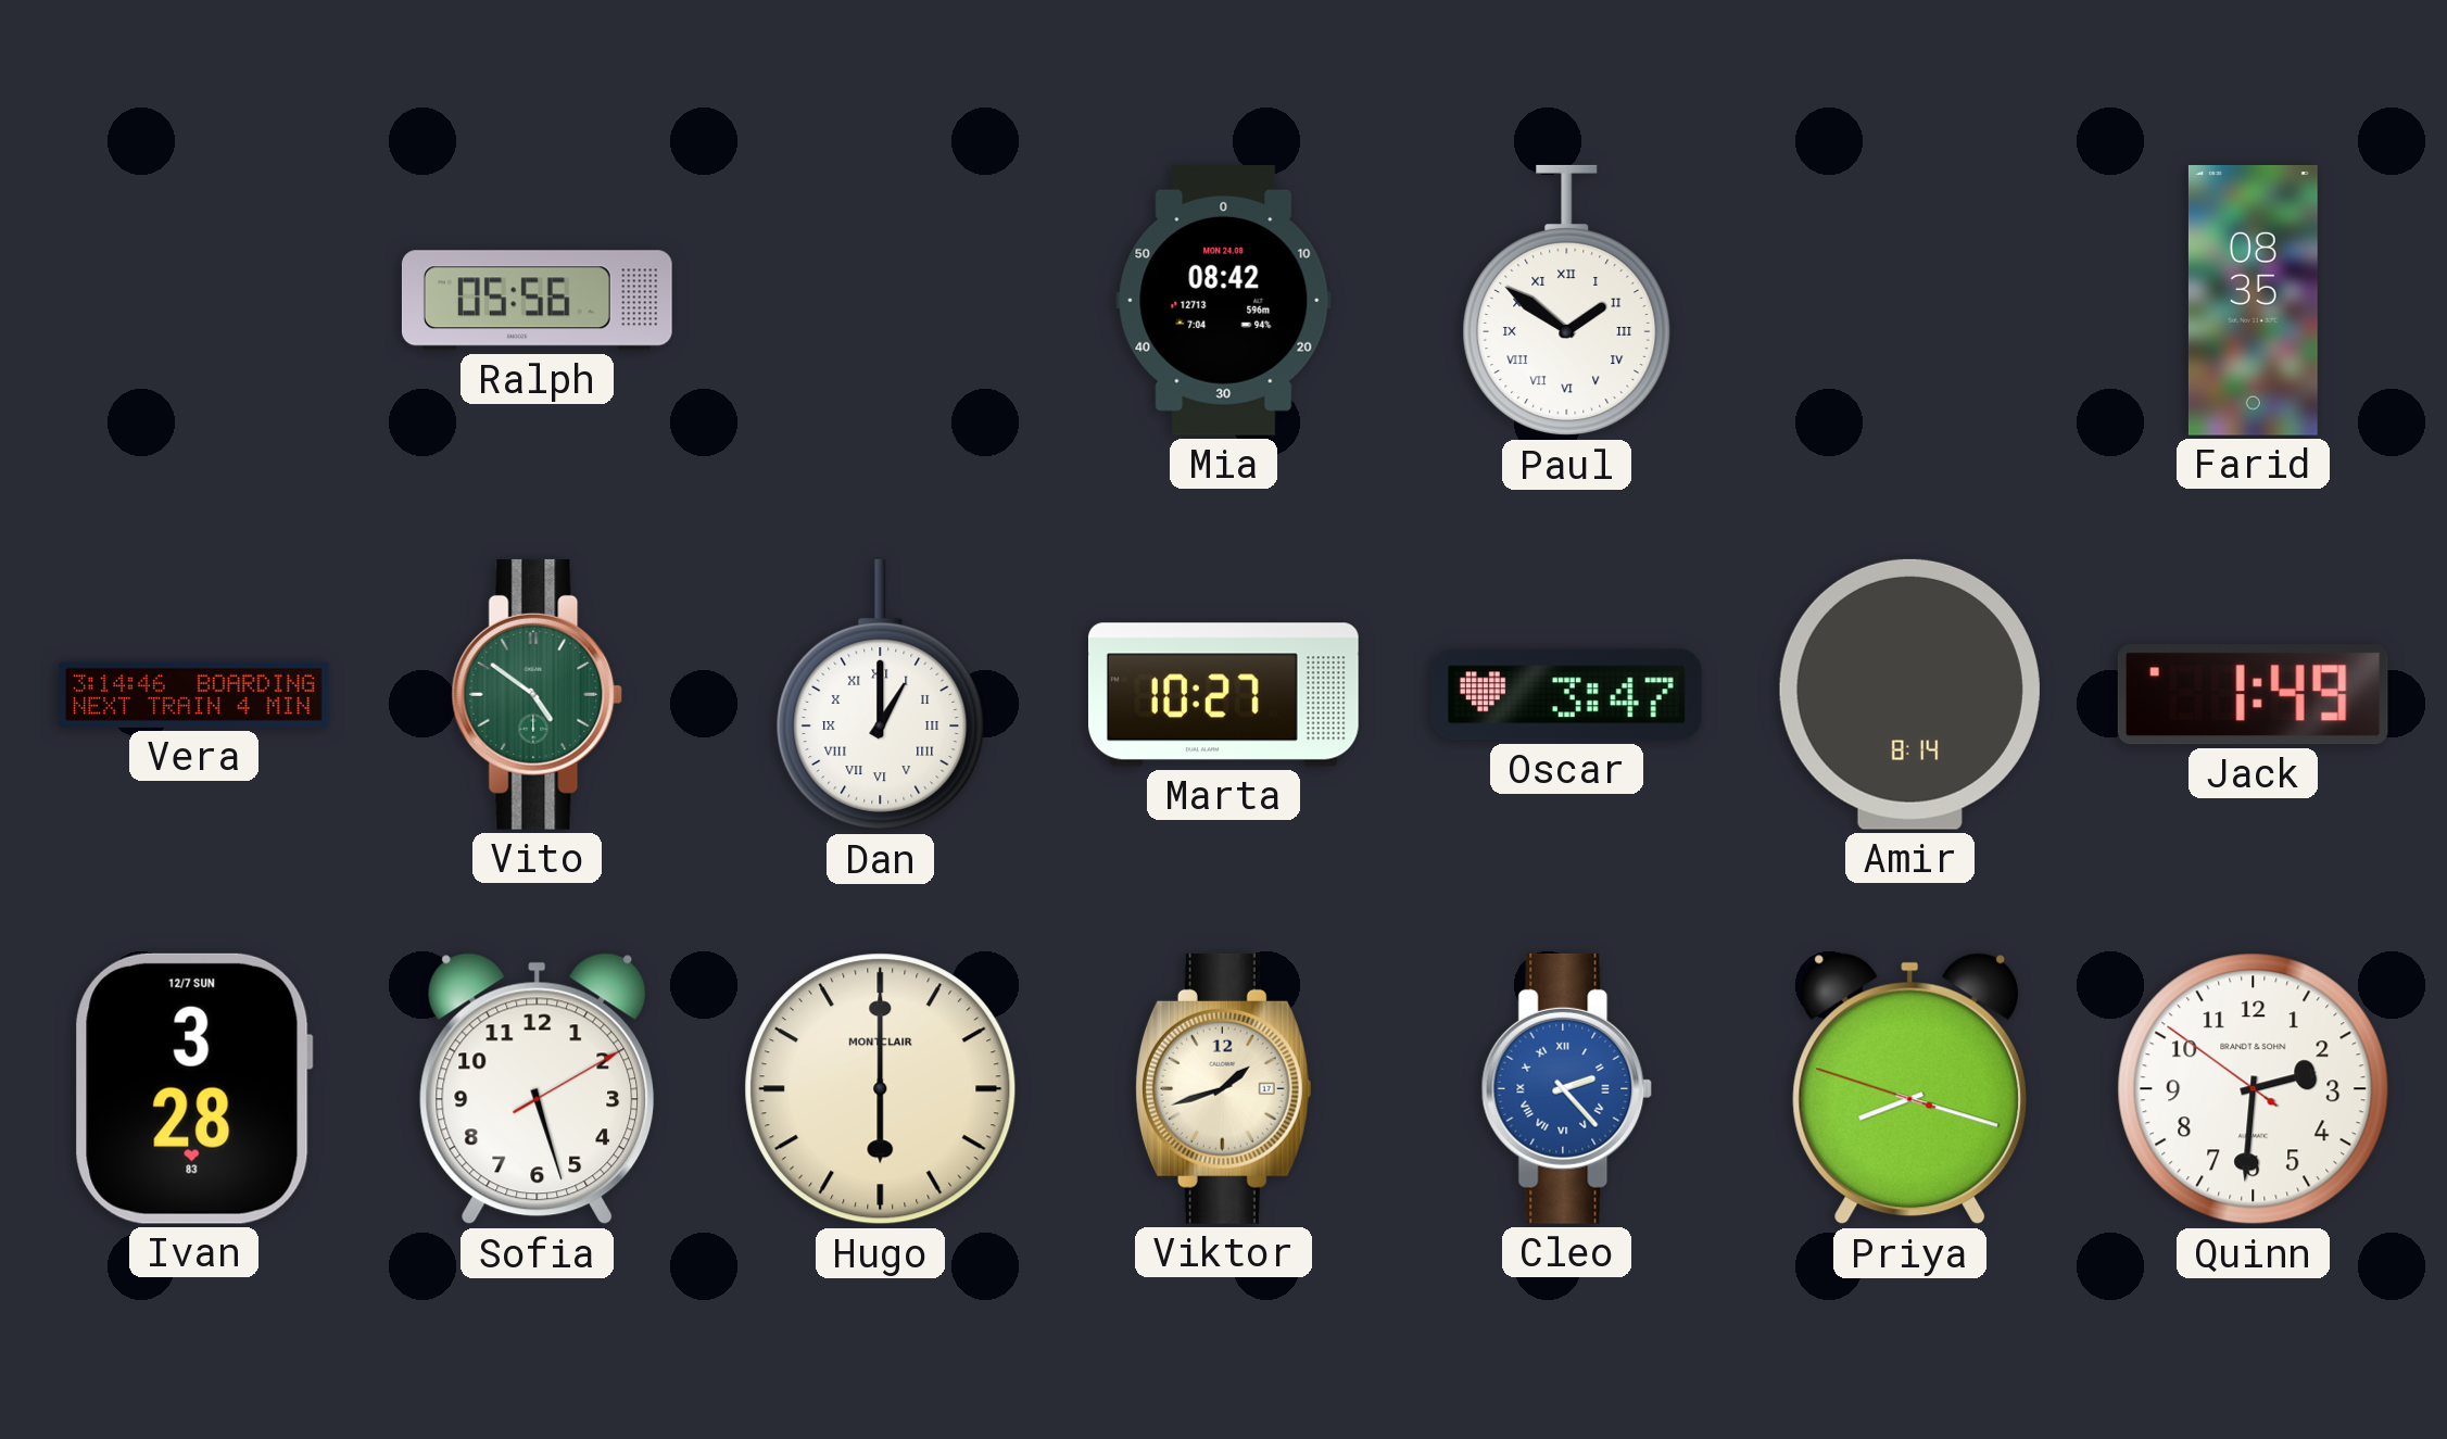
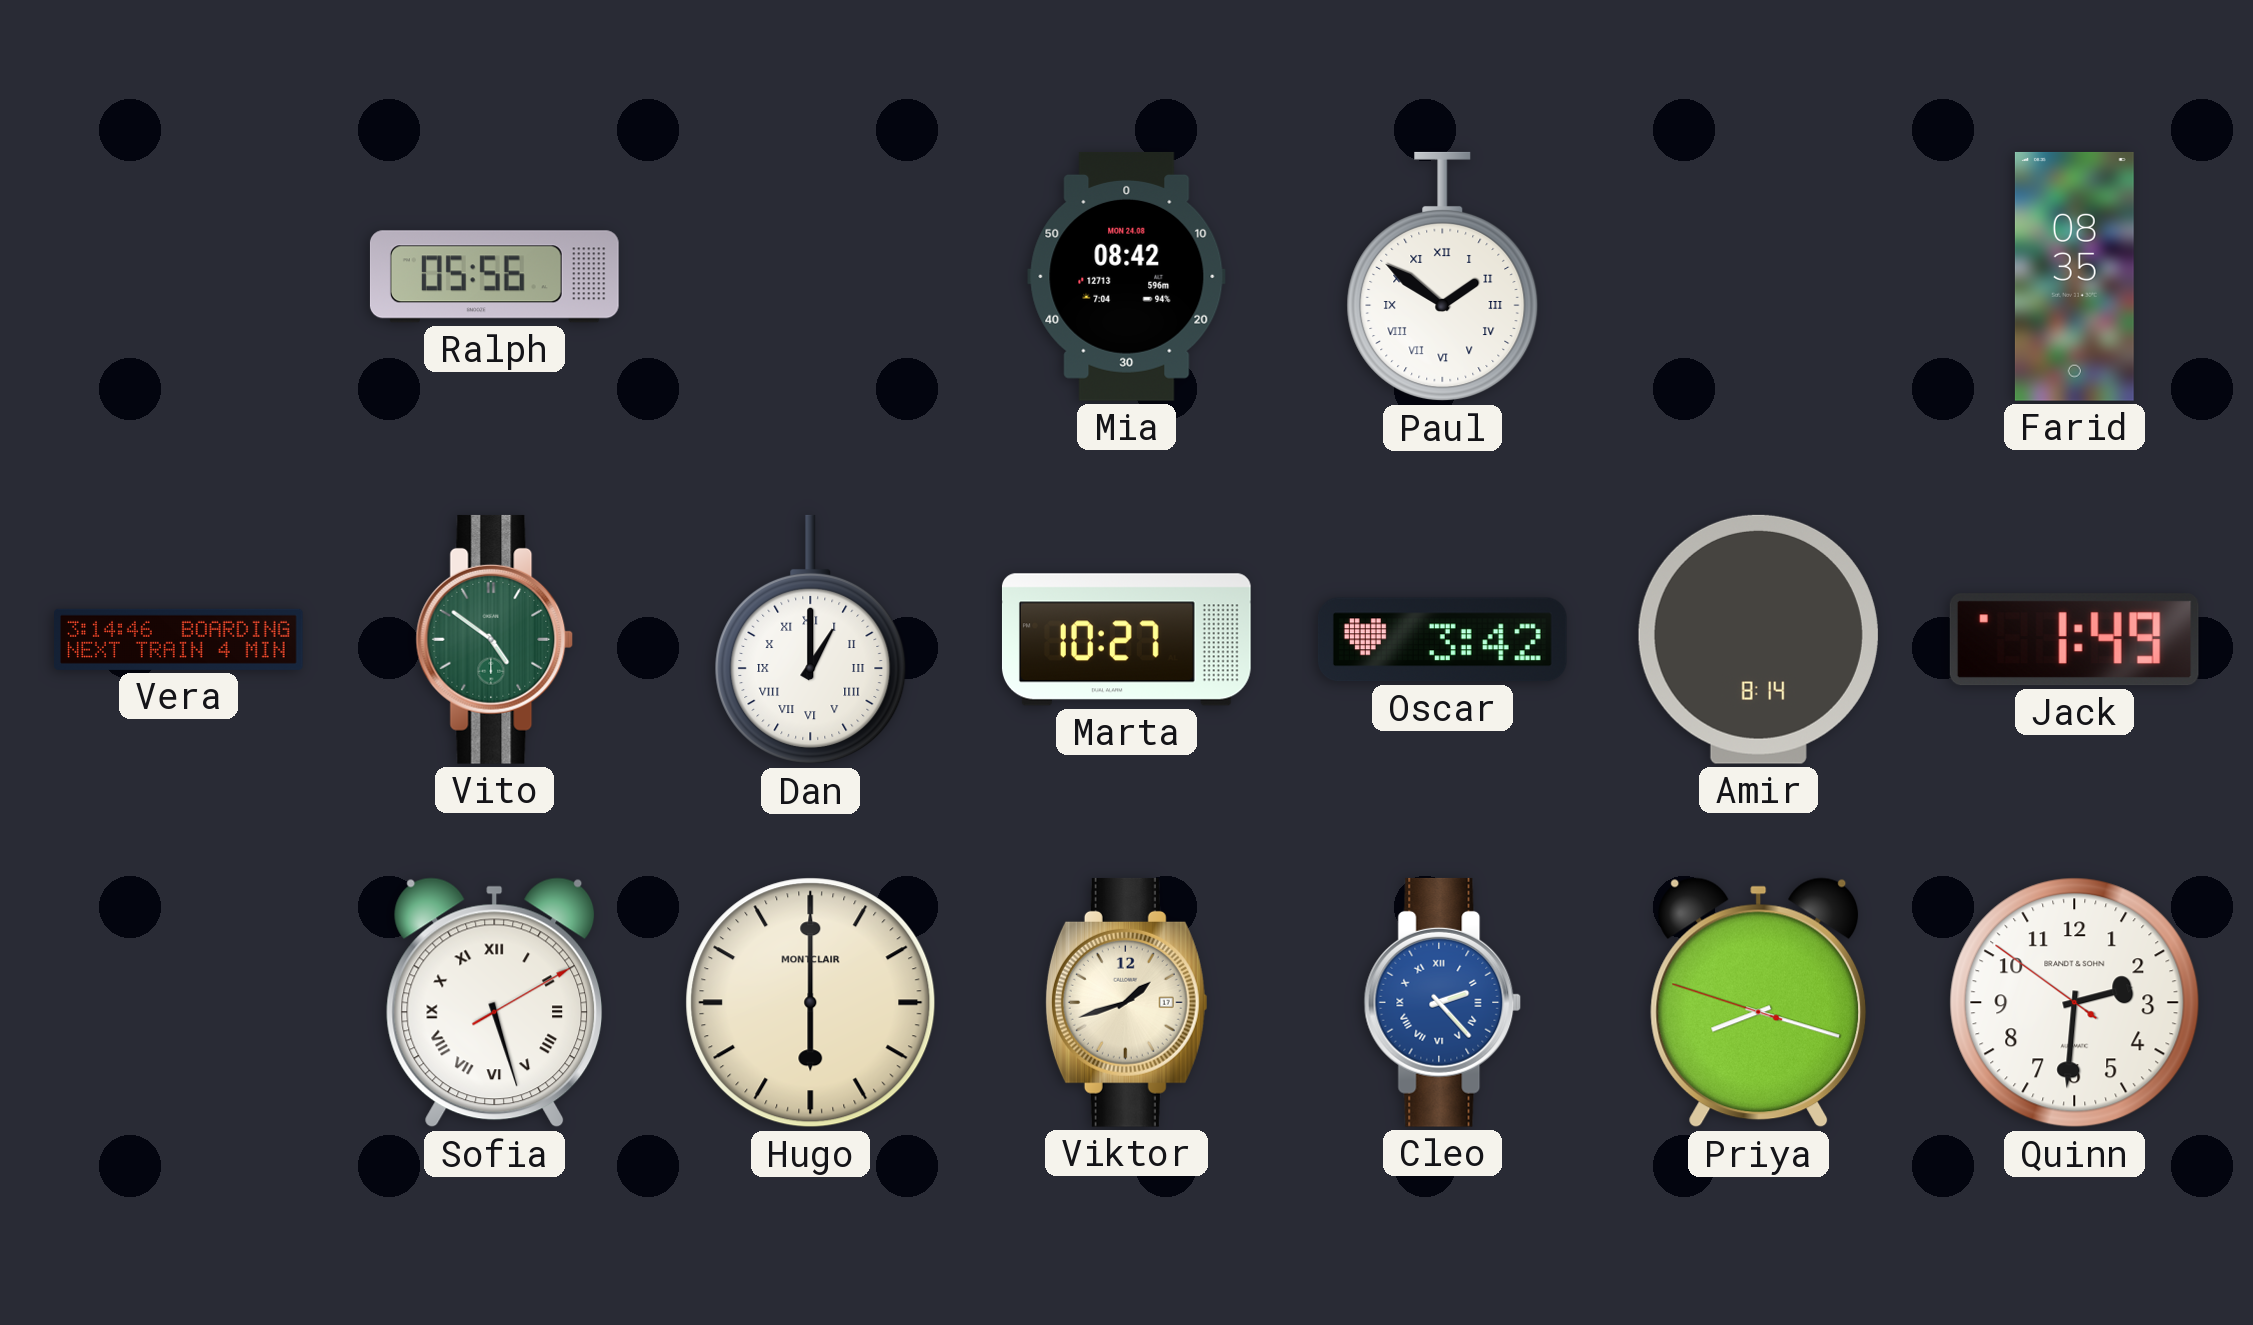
Oscar: 3:47 -> 3:42
Ivan: 3:28 -> none
Sofia numerals: Arabic -> Roman
